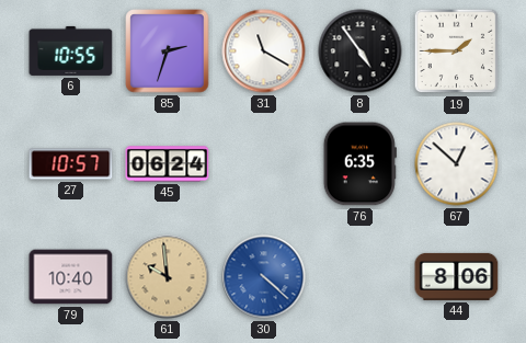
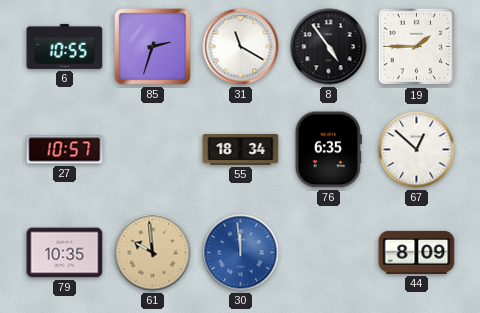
45: 06:24 -> none
55: none -> 18:34
79: 10:40 -> 10:35
30: 4:22 -> 11:59
44: 8:06 -> 8:09
